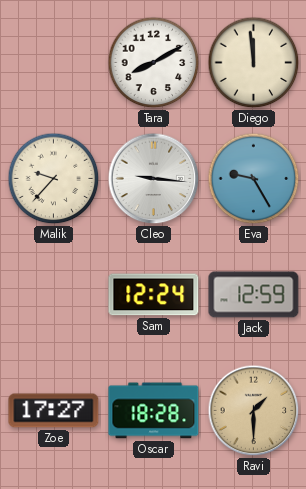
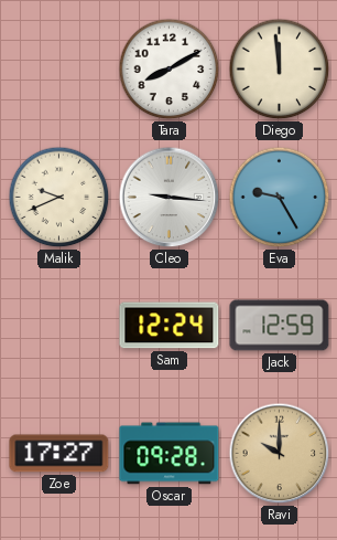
Malik: 9:37 -> 9:41
Oscar: 18:28 -> 09:28
Ravi: 1:30 -> 10:00
